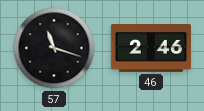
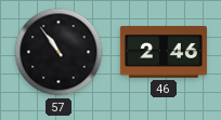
57: 11:18 -> 10:54
